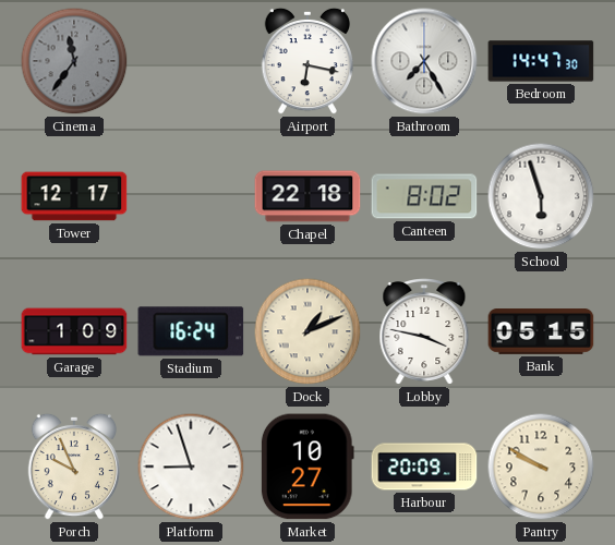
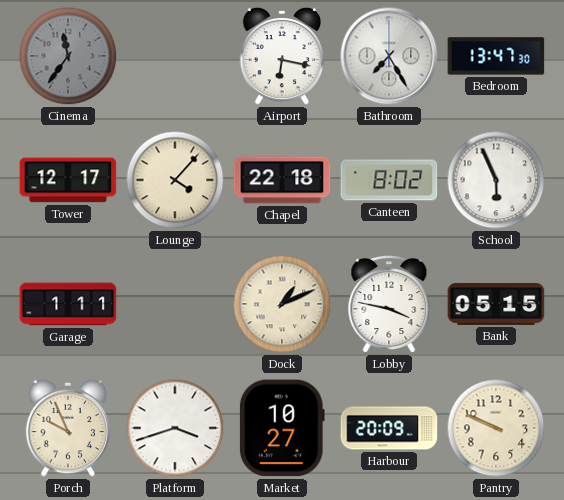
Bedroom: 14:47 -> 13:47
Lounge: none -> 4:07
School: 5:57 -> 5:56
Garage: 1:09 -> 1:11
Stadium: 16:24 -> none
Platform: 8:57 -> 3:42
Pantry: 9:50 -> 9:49
